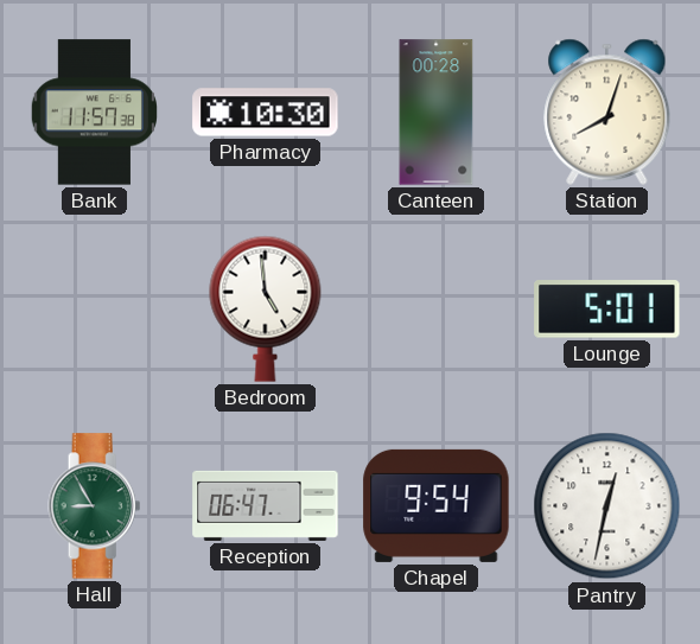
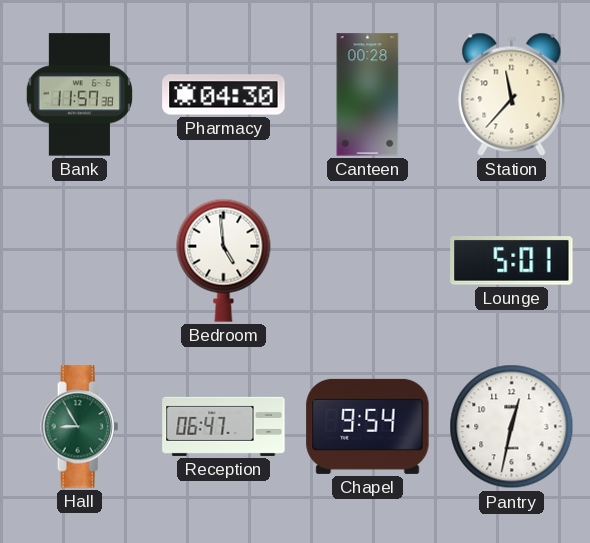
Pharmacy: 10:30 -> 04:30
Station: 8:03 -> 11:37
